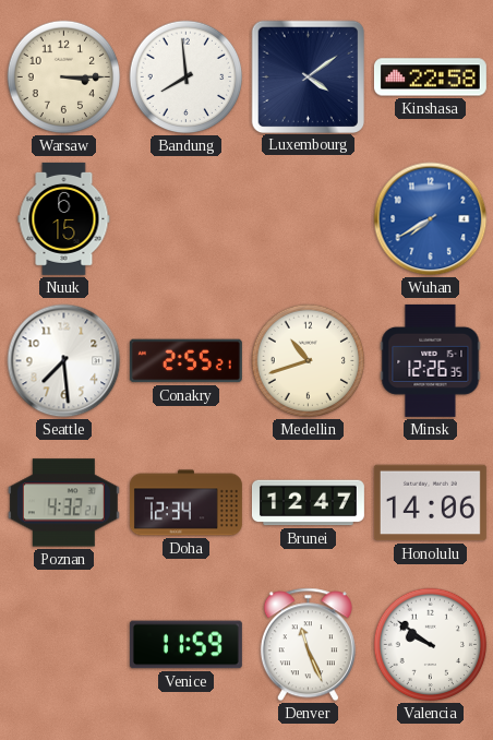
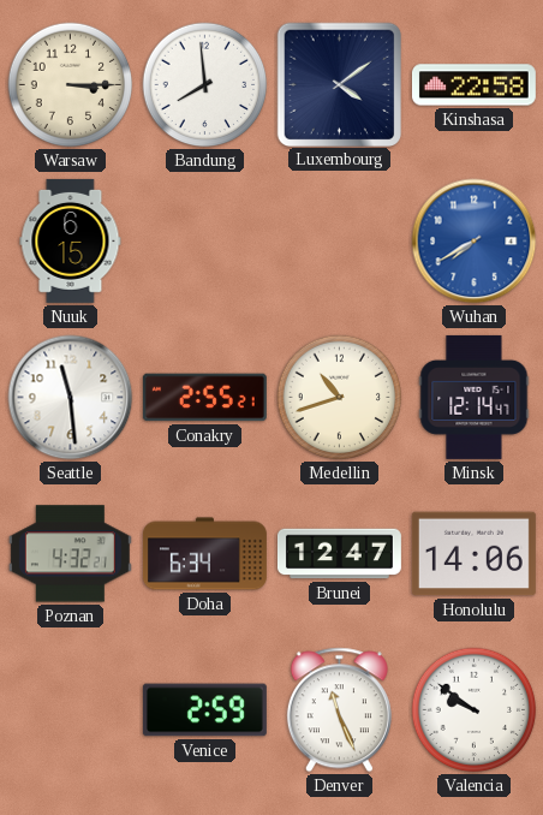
Seattle: 7:29 -> 11:29
Minsk: 12:26 -> 12:14
Doha: 12:34 -> 6:34
Venice: 11:59 -> 2:59
